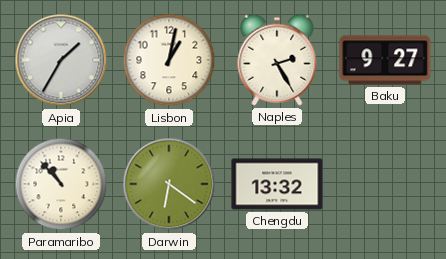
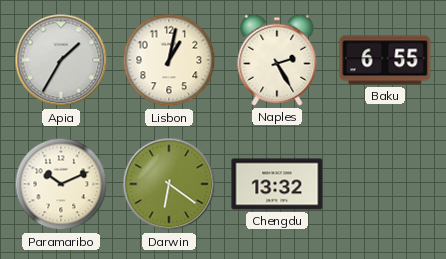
Baku: 9:27 -> 6:55
Paramaribo: 10:53 -> 10:11
